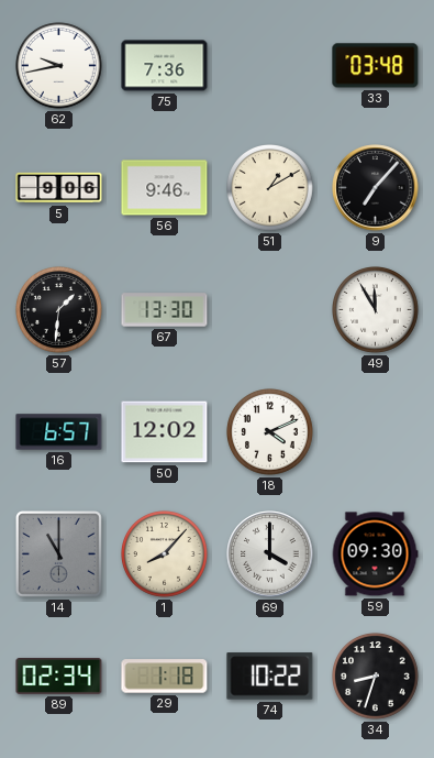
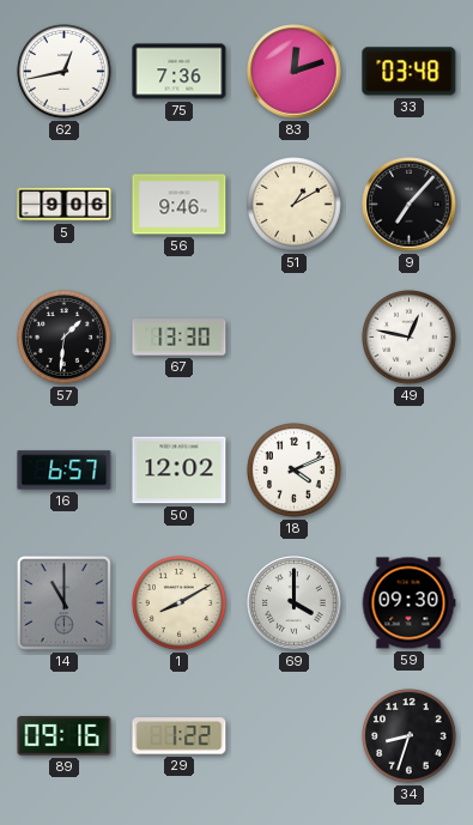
62: 9:43 -> 12:43
83: none -> 12:12
49: 11:55 -> 12:47
1: 8:07 -> 8:10
89: 02:34 -> 09:16
29: 1:18 -> 1:22
74: 10:22 -> none
